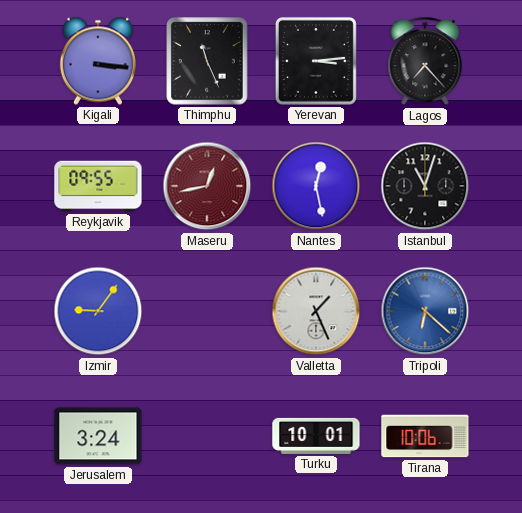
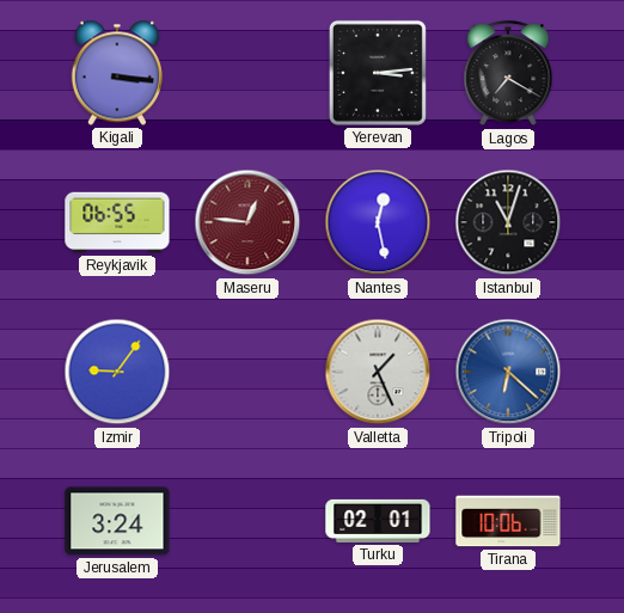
Thimphu: 11:26 -> none
Lagos: 7:23 -> 7:20
Reykjavik: 09:55 -> 06:55
Maseru: 12:43 -> 12:46
Turku: 10:01 -> 02:01
